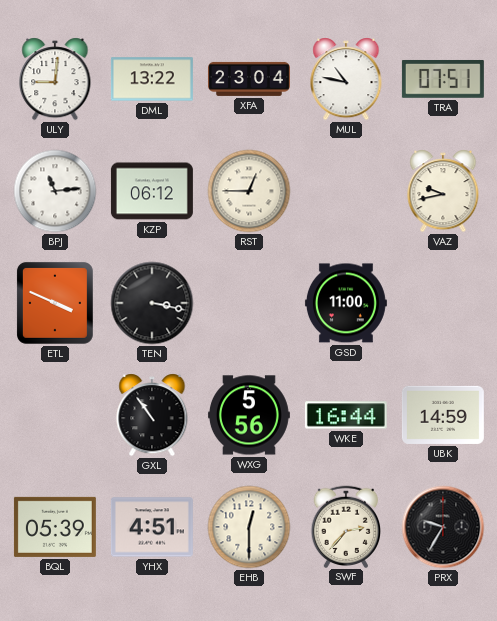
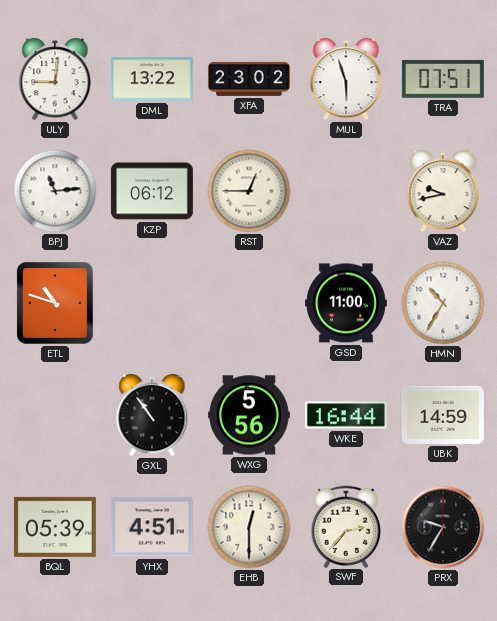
XFA: 23:04 -> 23:02
MUL: 10:47 -> 5:57
ETL: 3:49 -> 10:48
TEN: 3:17 -> none
HMN: none -> 10:35
